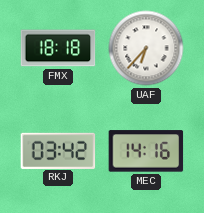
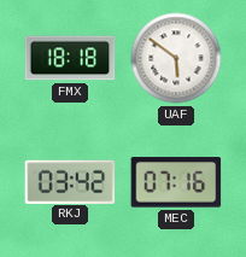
UAF: 6:37 -> 5:51
MEC: 14:16 -> 07:16
